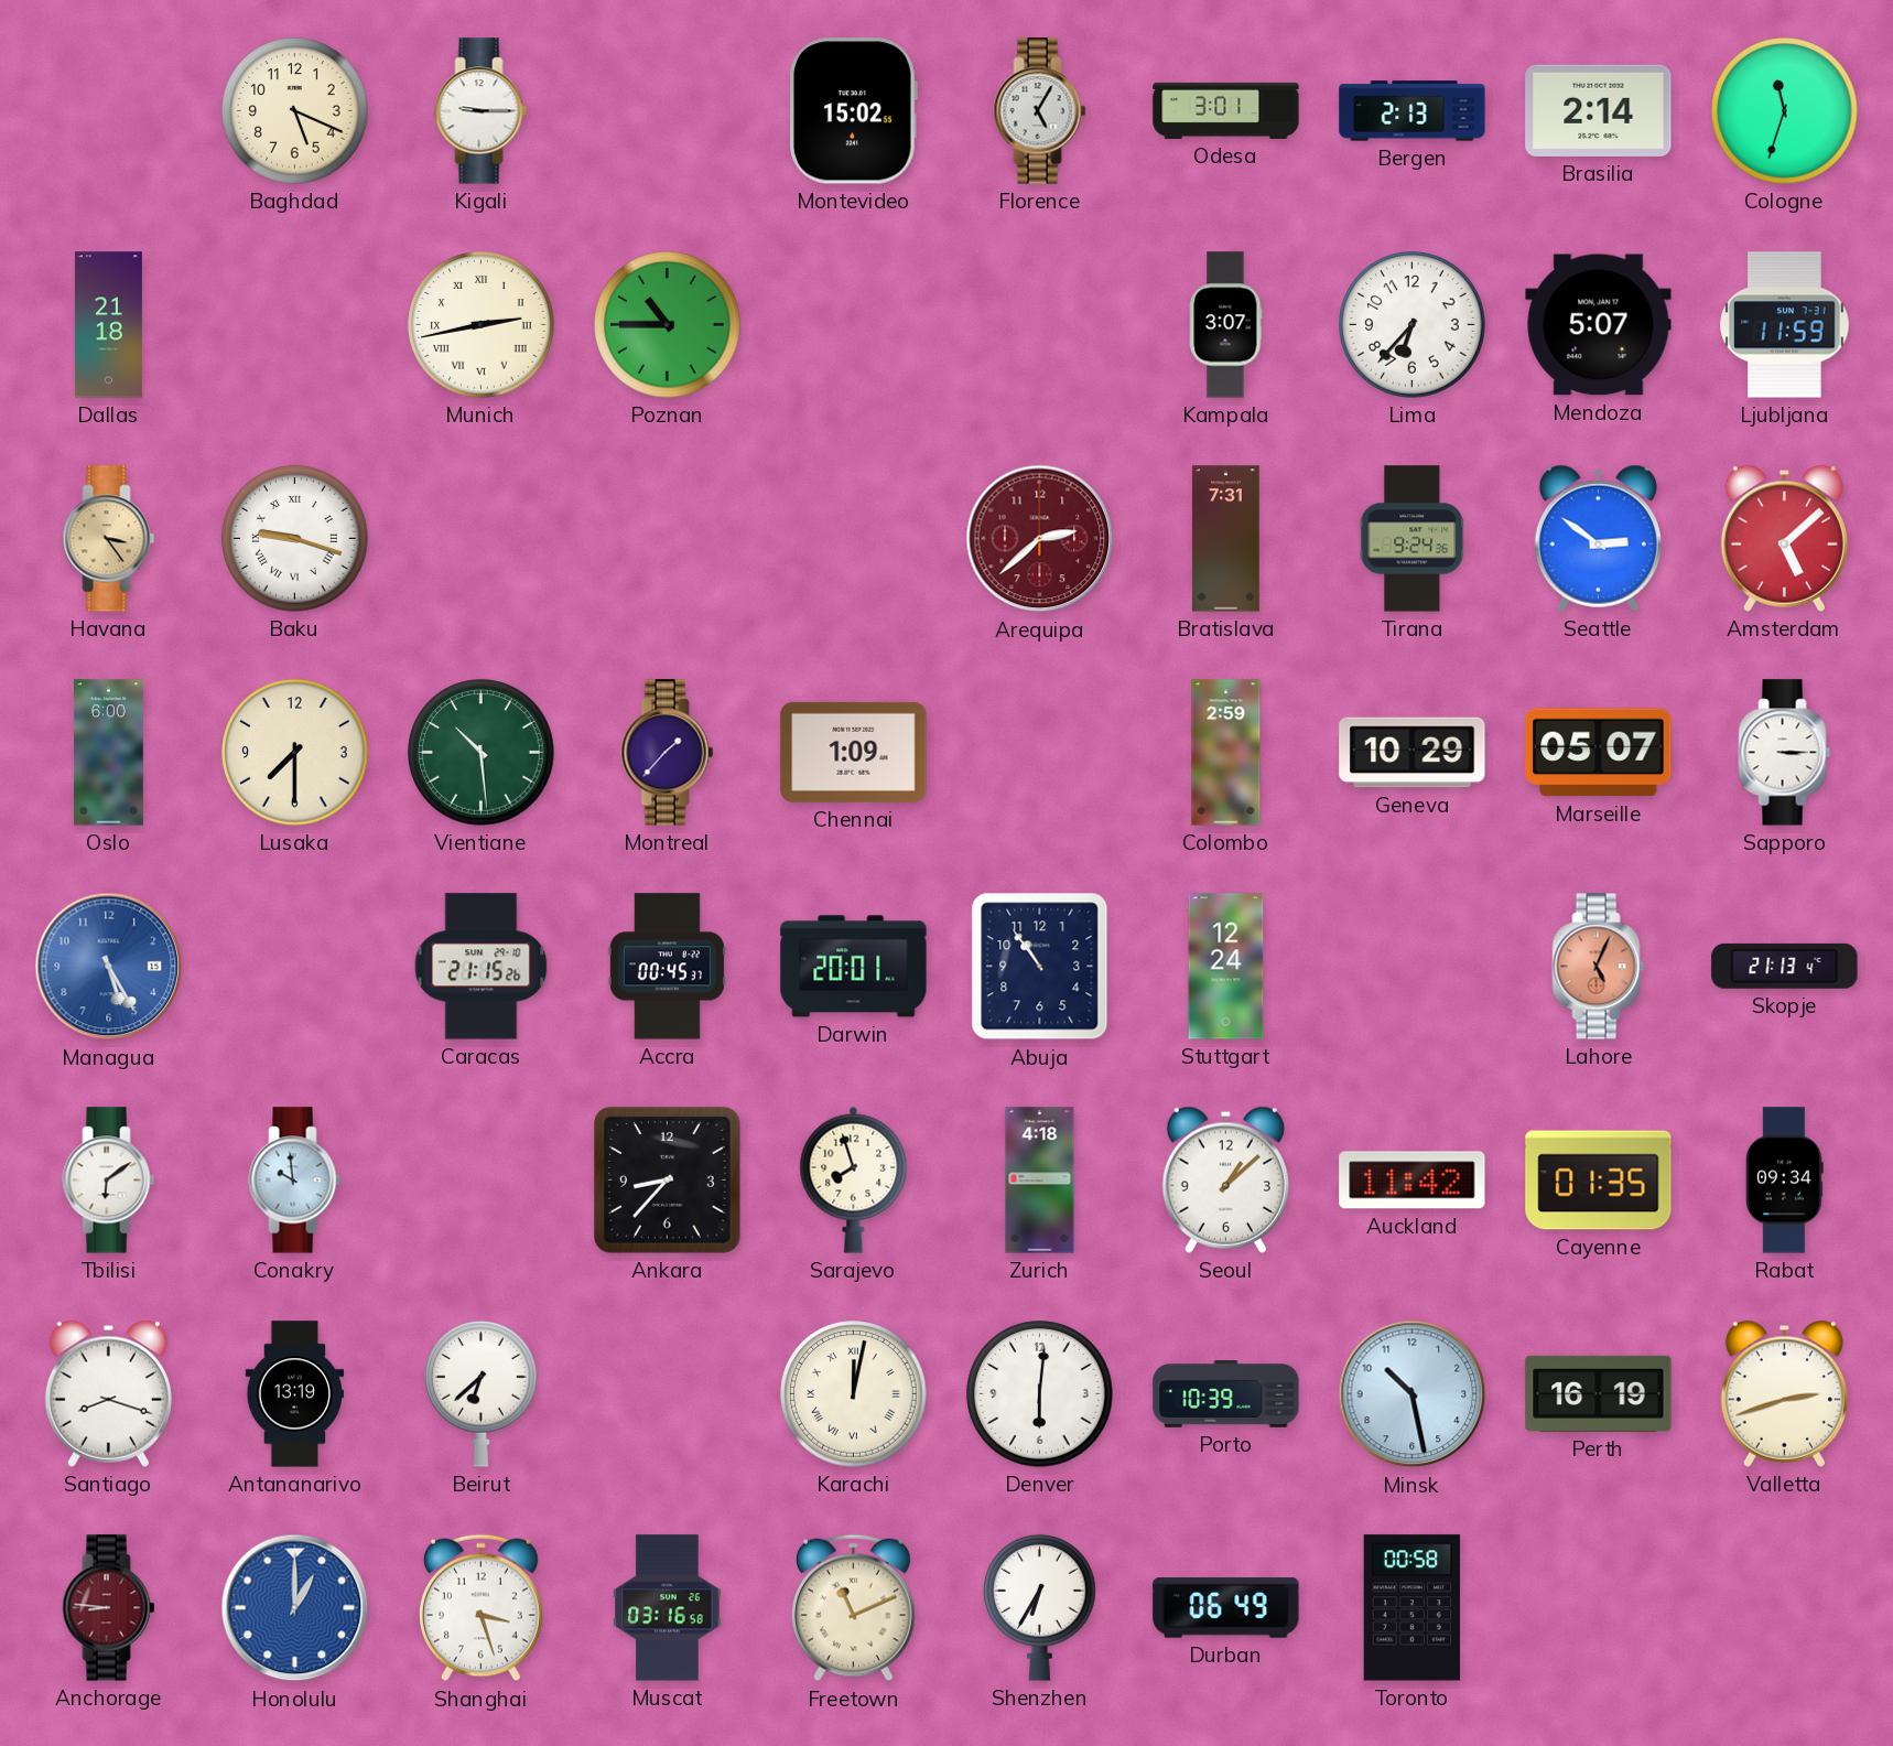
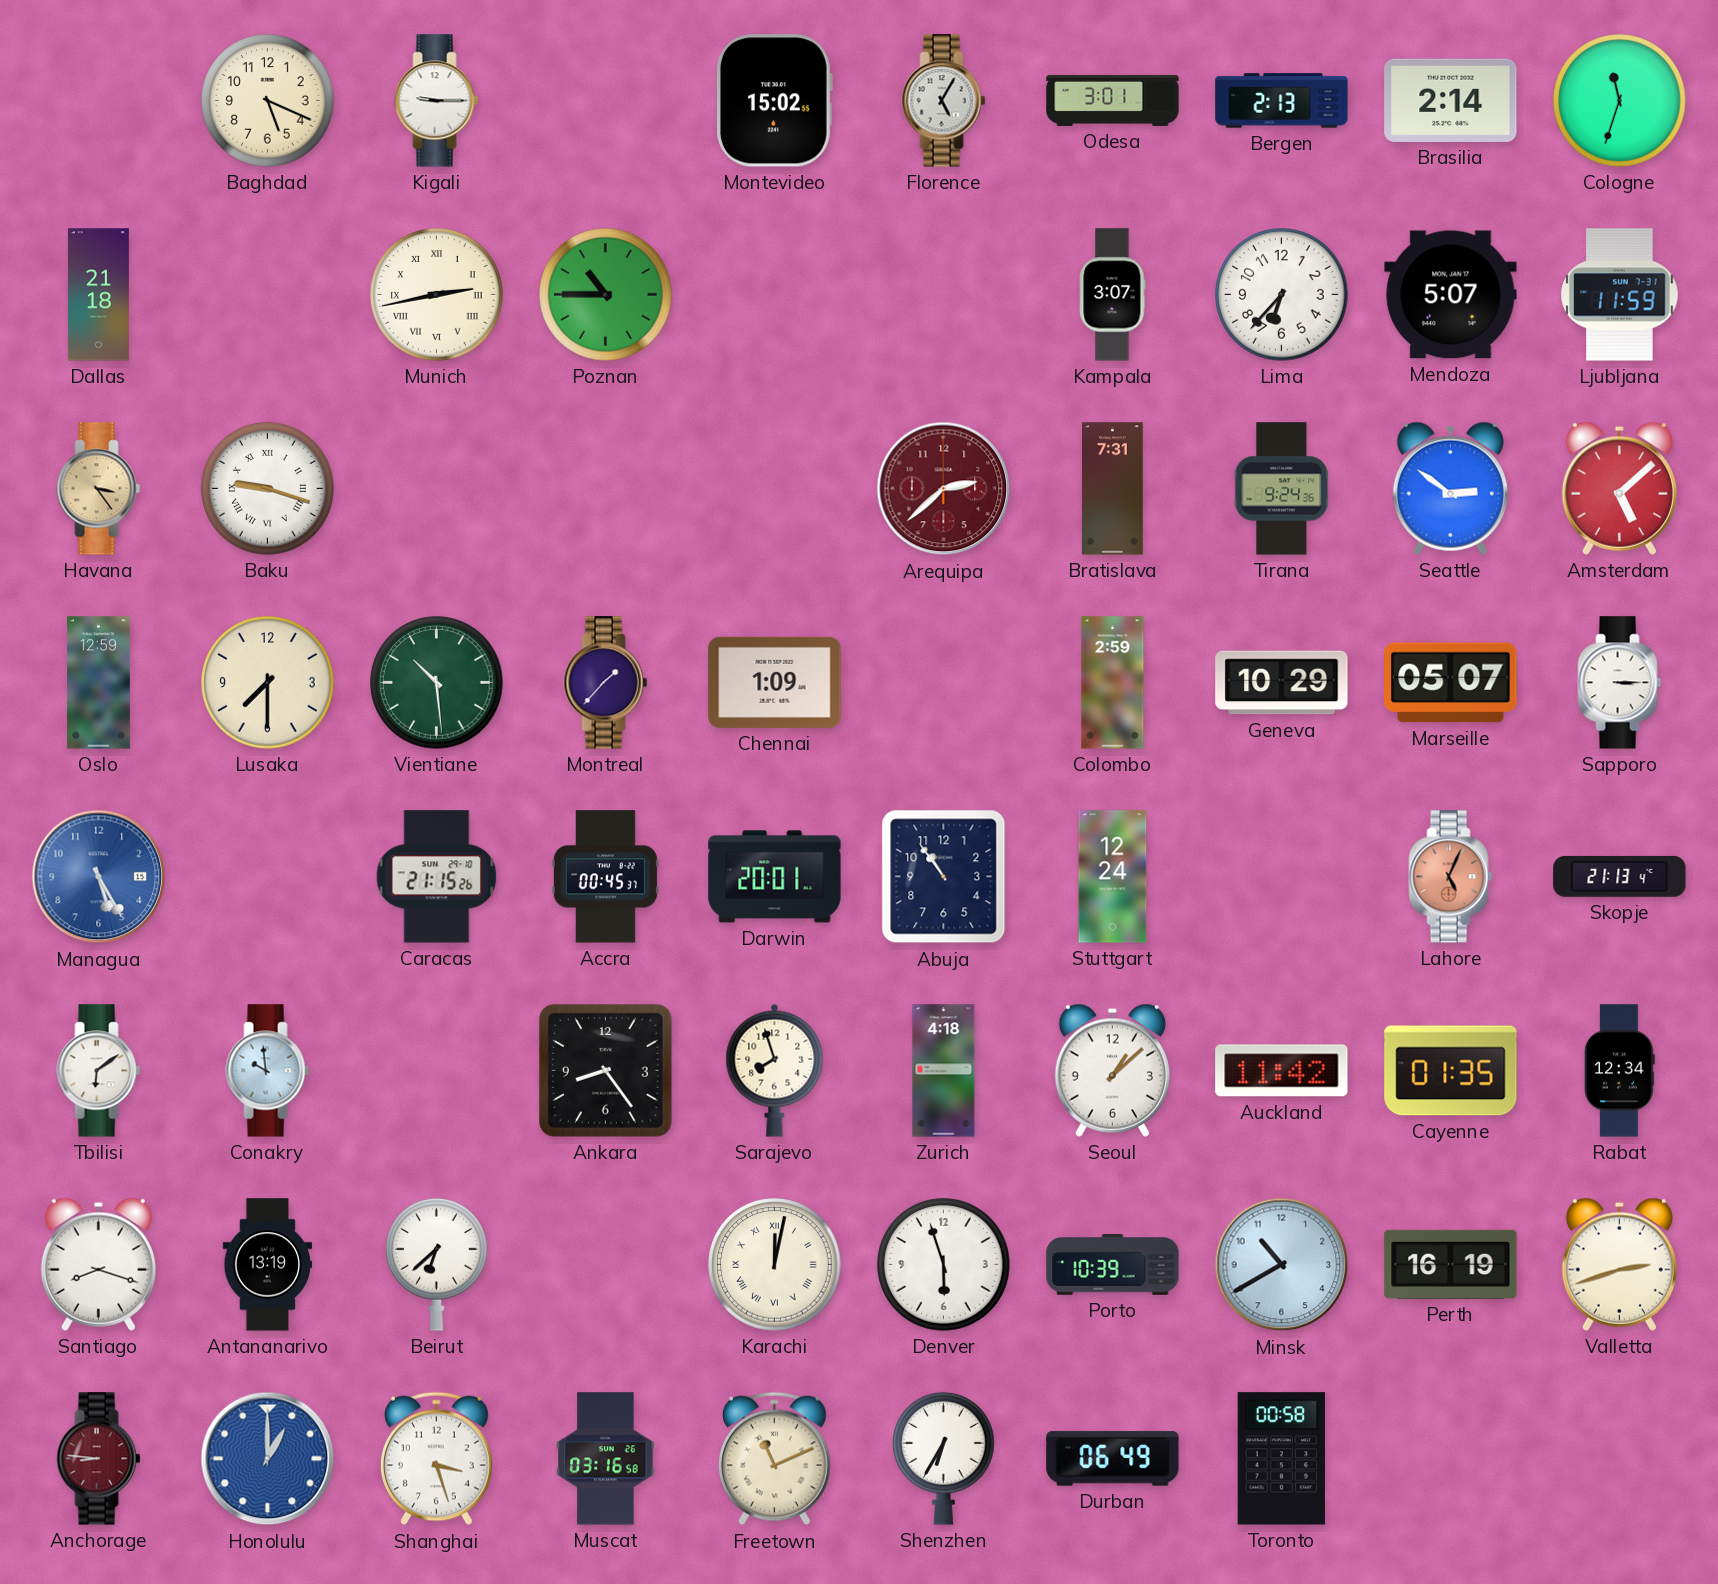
Oslo: 6:00 -> 12:59
Ankara: 8:37 -> 8:24
Rabat: 09:34 -> 12:34
Denver: 6:01 -> 5:57
Minsk: 10:28 -> 10:40
